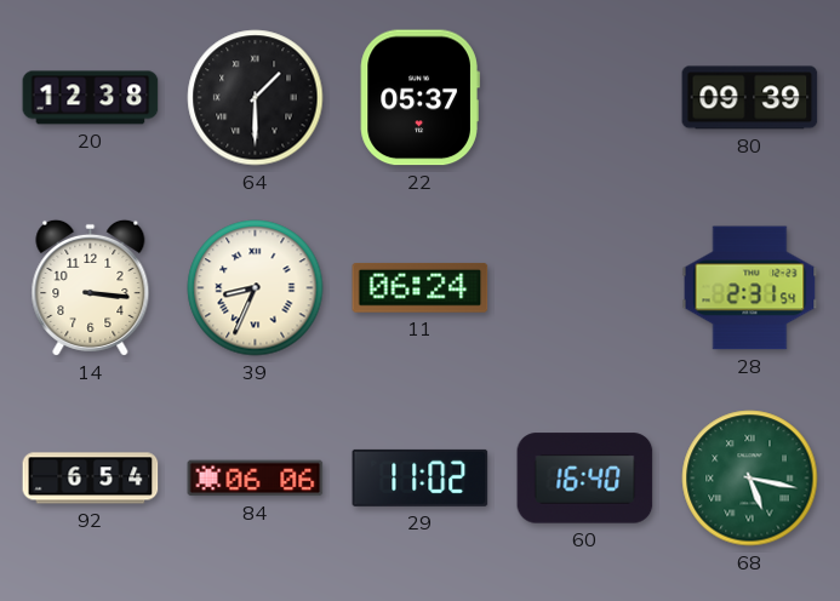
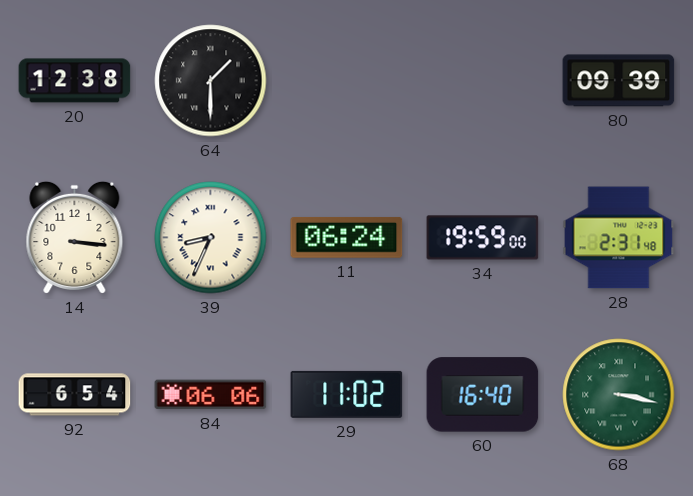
22: 05:37 -> none
34: none -> 19:59
28: 2:31:54 -> 2:31:48
68: 5:17 -> 3:17
